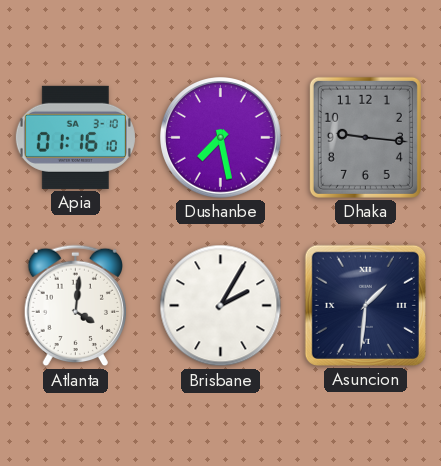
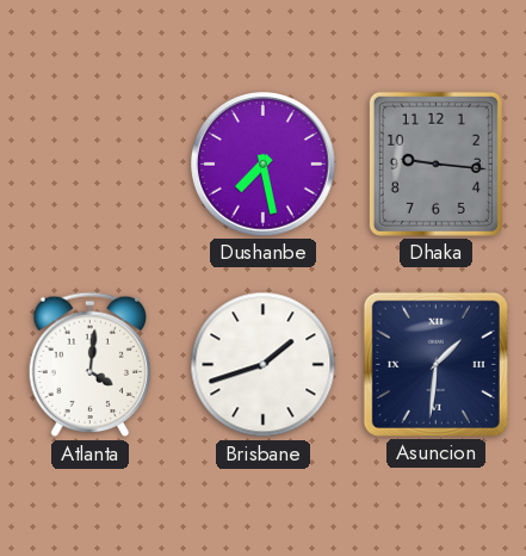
Apia: 01:16 -> none
Brisbane: 2:05 -> 1:42
